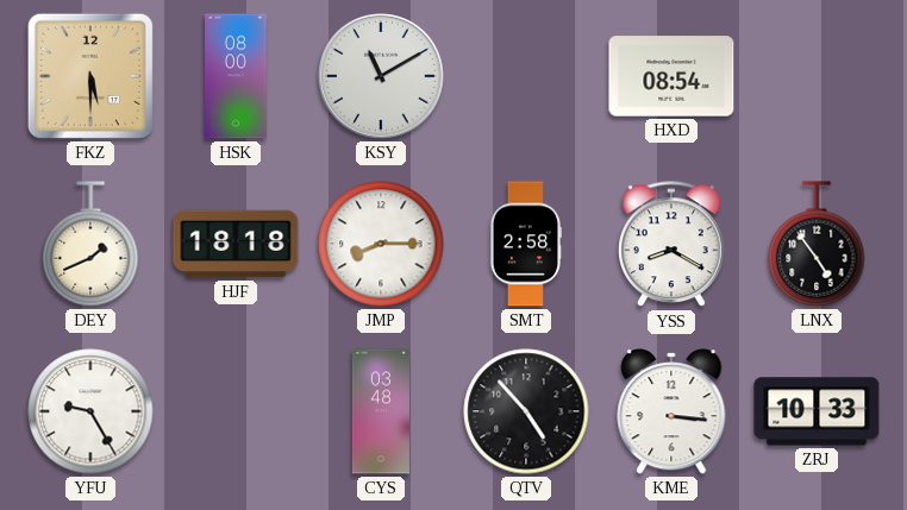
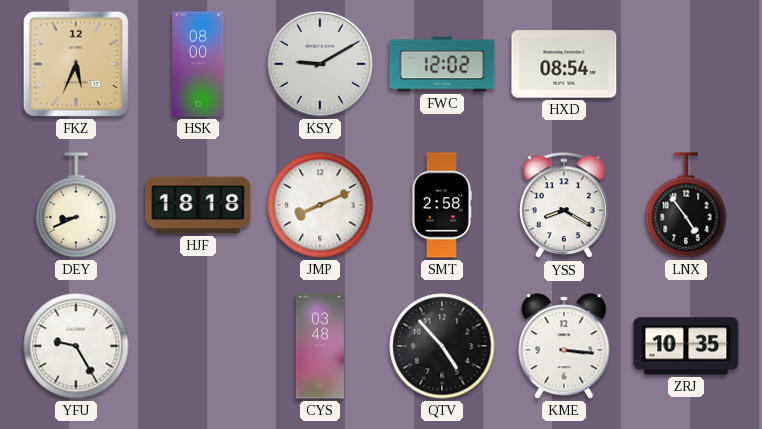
FKZ: 5:30 -> 5:34
KSY: 11:10 -> 9:10
FWC: none -> 12:02
DEY: 1:41 -> 8:41
JMP: 8:15 -> 8:11
ZRJ: 10:33 -> 10:35
